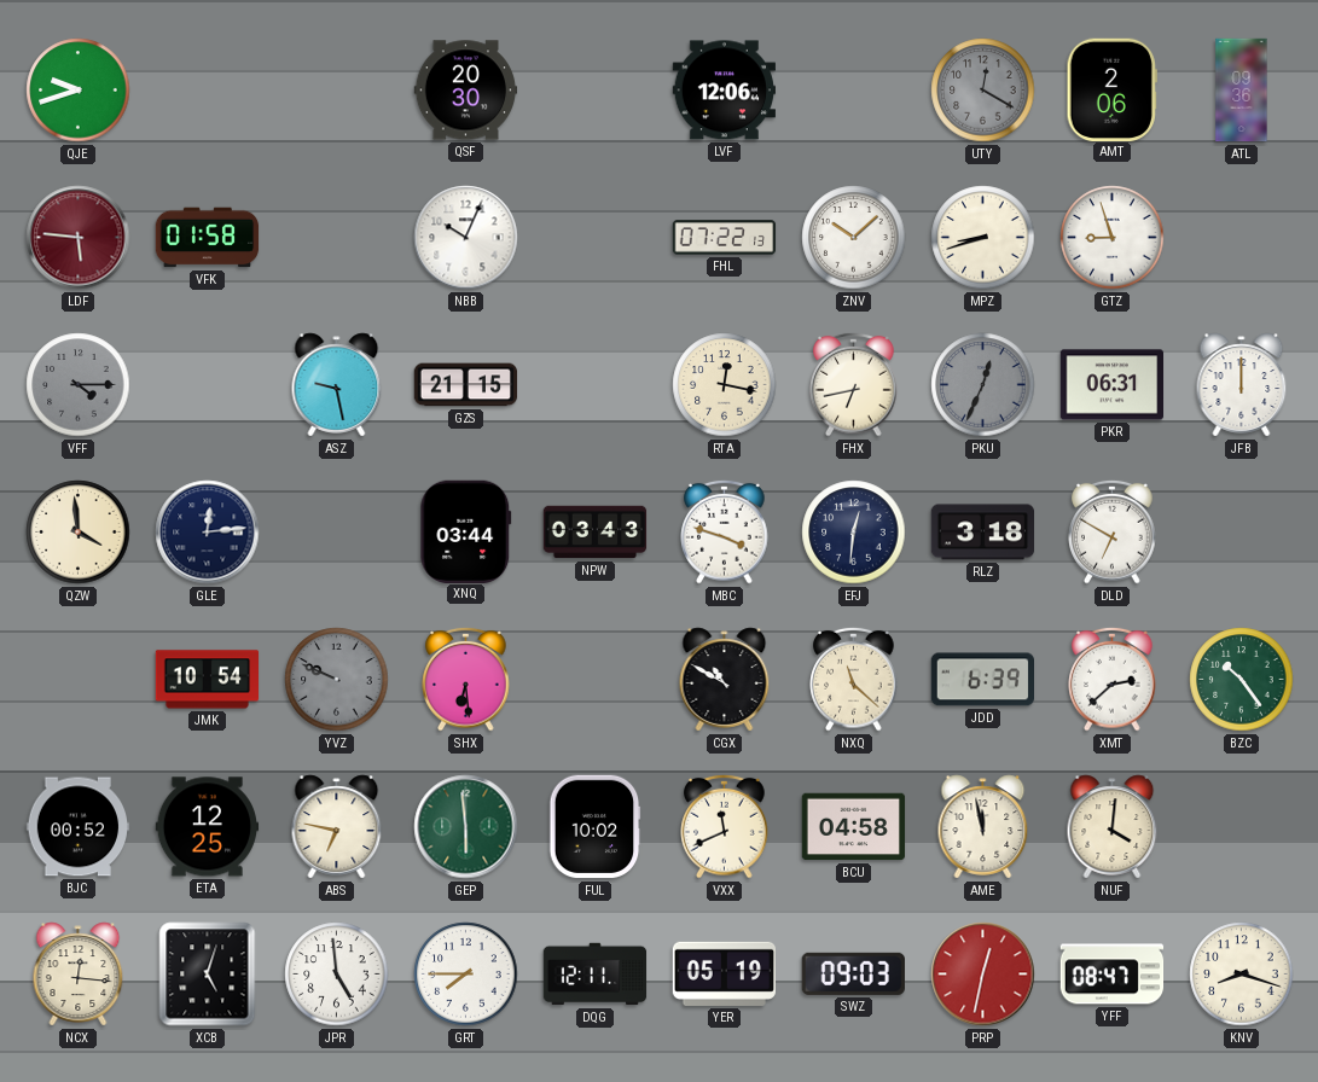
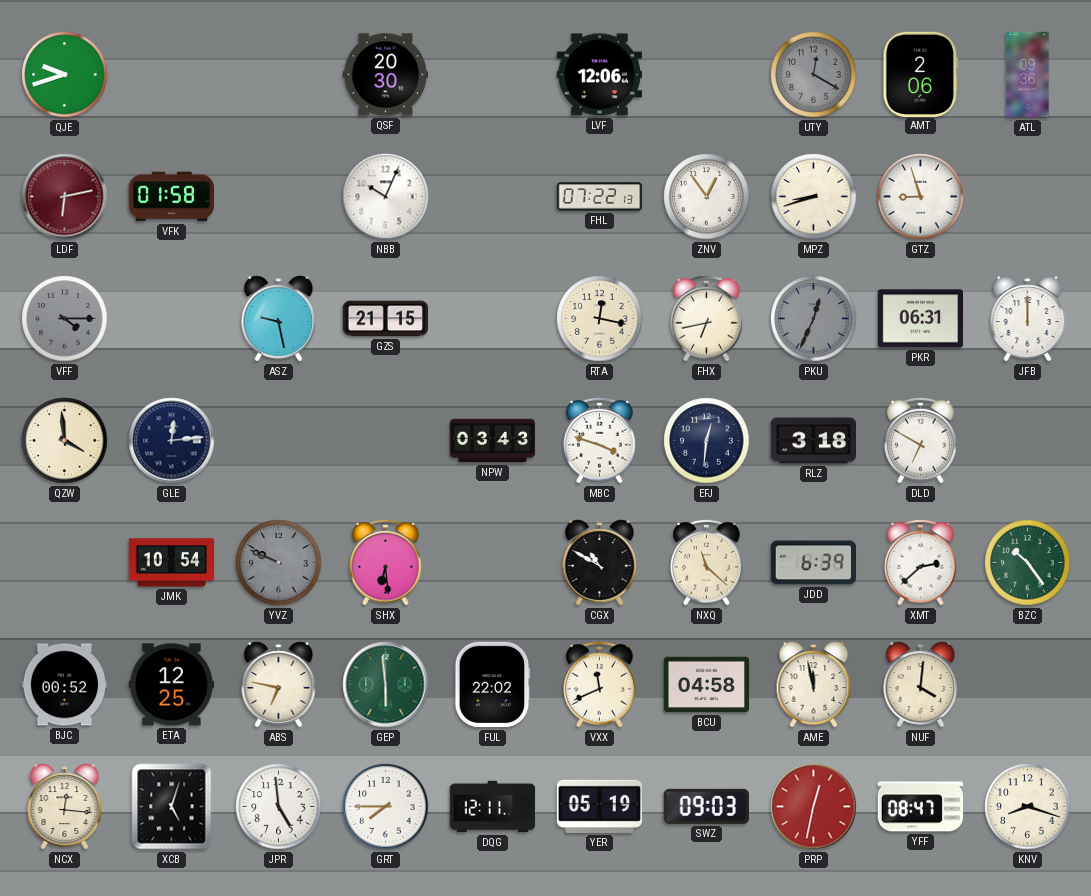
LDF: 5:46 -> 6:13
ZNV: 10:08 -> 12:54
XNQ: 03:44 -> none
FUL: 10:02 -> 22:02
